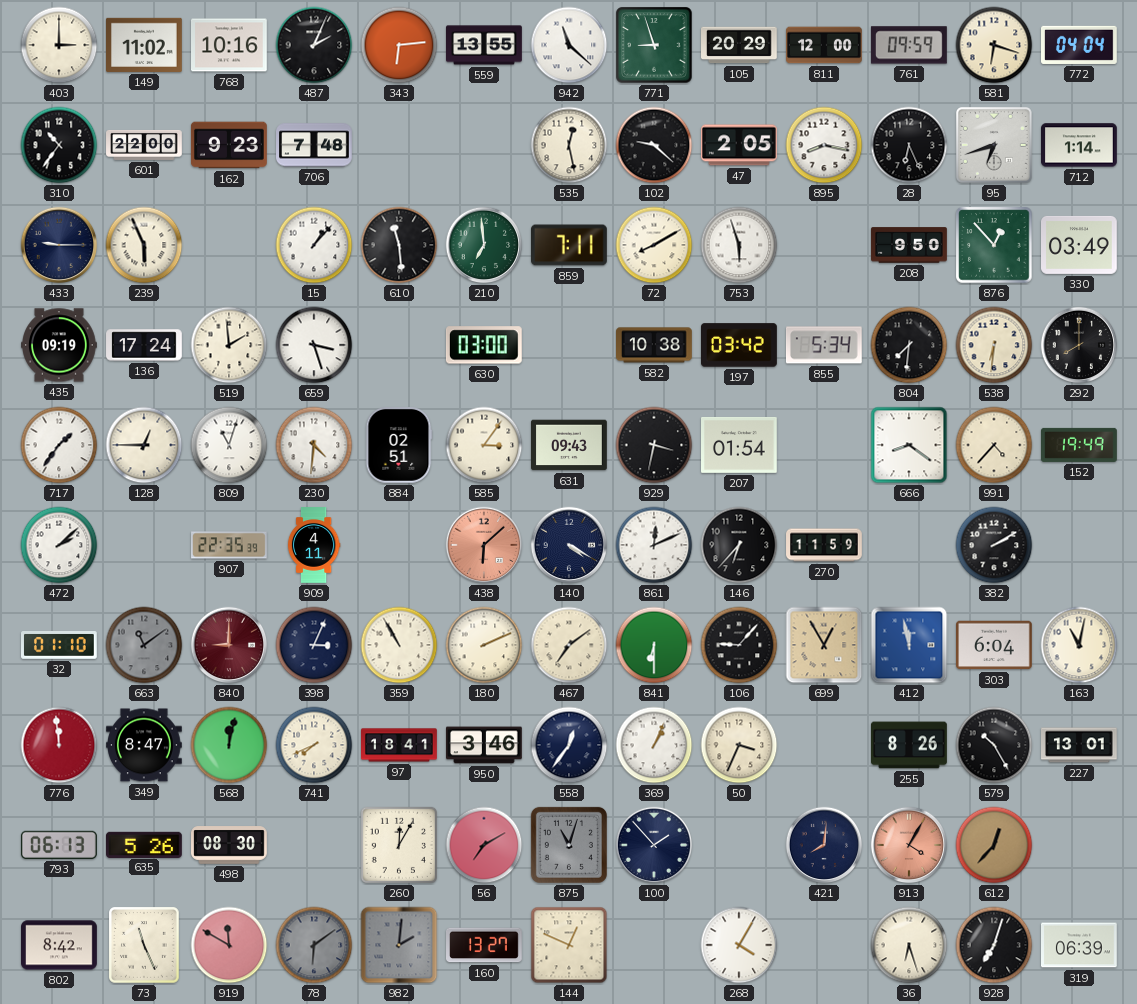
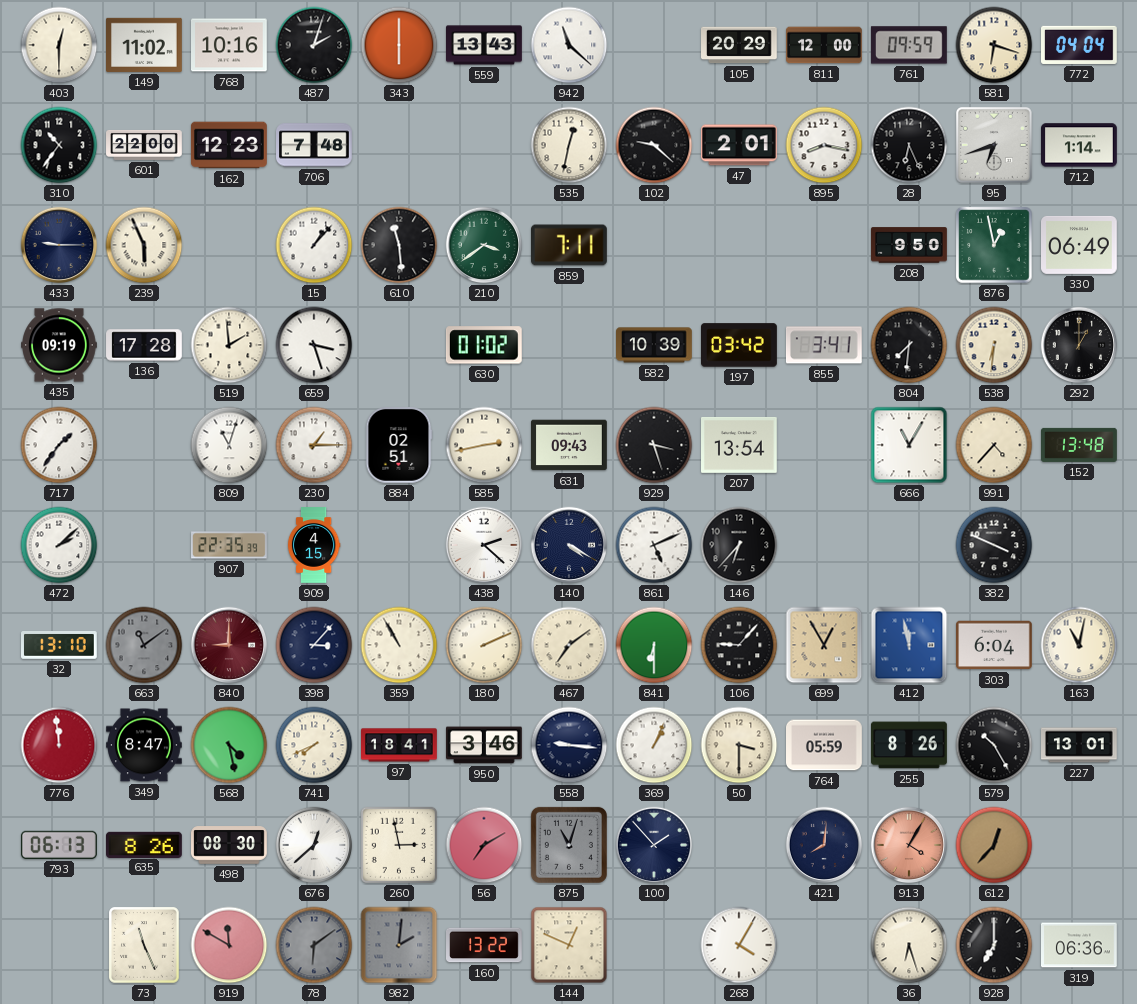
403: 3:00 -> 12:30
487: 2:04 -> 2:03
343: 6:14 -> 6:00
559: 13:55 -> 13:43
771: 8:57 -> none
162: 9:23 -> 12:23
535: 12:28 -> 12:32
47: 2:05 -> 2:01
210: 6:59 -> 3:39
72: 8:10 -> none
753: 5:57 -> none
876: 12:53 -> 12:58
330: 03:49 -> 06:49
136: 17:24 -> 17:28
630: 03:00 -> 01:02
582: 10:38 -> 10:39
855: 5:34 -> 3:41
292: 8:00 -> 1:00
128: 12:45 -> none
230: 4:31 -> 1:15
585: 3:06 -> 2:43
929: 3:32 -> 3:27
207: 01:54 -> 13:54
666: 8:21 -> 11:05
152: 19:49 -> 13:48
909: 4:11 -> 4:15
438: 6:08 -> 2:22
438 dial: salmon -> white
861: 12:11 -> 5:11
270: 11:59 -> none
382: 2:10 -> 3:49
32: 01:10 -> 13:10
398: 3:04 -> 3:07
568: 12:02 -> 4:28
558: 12:36 -> 9:16
50: 3:34 -> 3:30
764: none -> 05:59
635: 5:26 -> 8:26
676: none -> 12:38
260: 12:05 -> 2:58
802: 8:42 -> none
160: 13:27 -> 13:22
928: 7:03 -> 7:00
319: 06:39 -> 06:36
